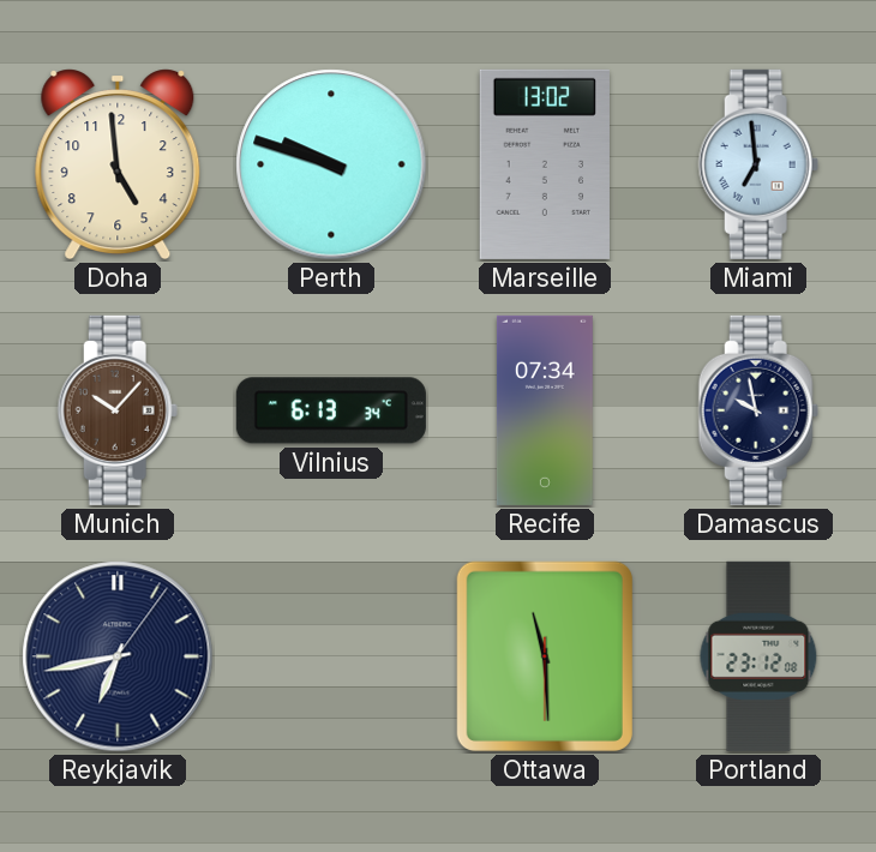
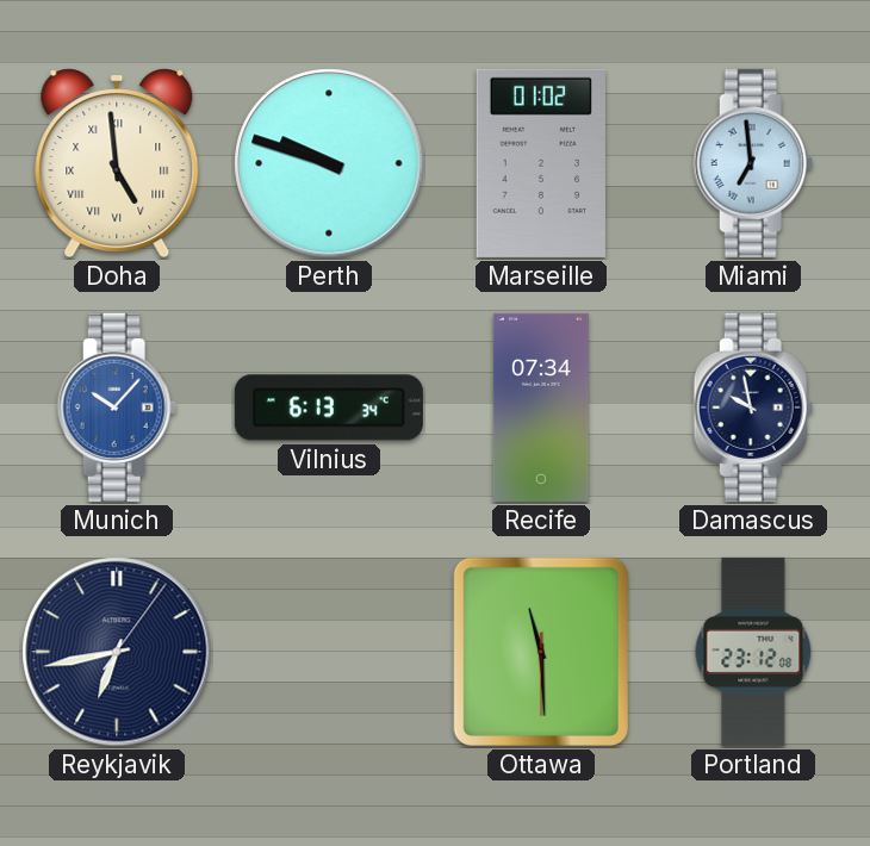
Doha numerals: Arabic -> Roman
Marseille: 13:02 -> 01:02
Munich dial: brown -> blue
